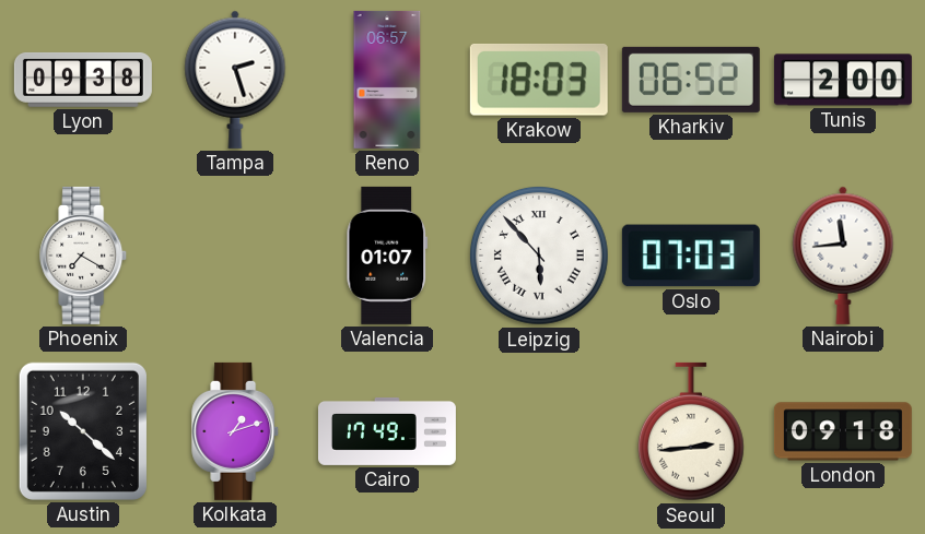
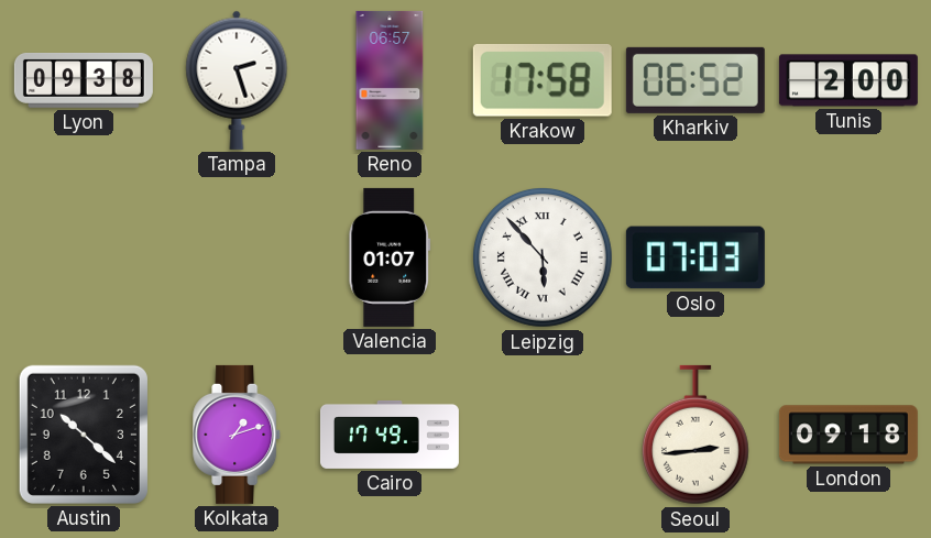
Krakow: 18:03 -> 17:58
Phoenix: 7:20 -> none
Nairobi: 11:44 -> none
